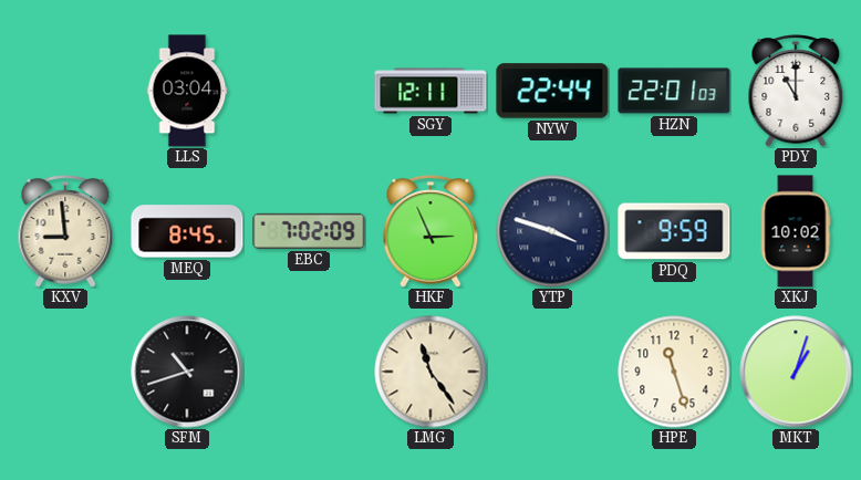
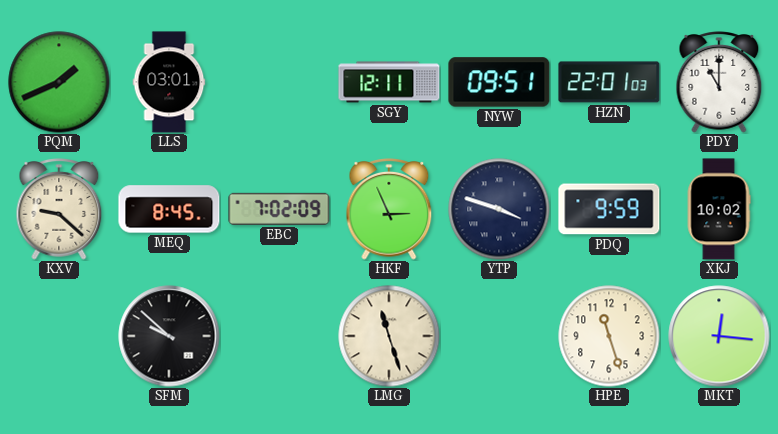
PQM: none -> 1:41
LLS: 03:04 -> 03:01
NYW: 22:44 -> 09:51
KXV: 8:59 -> 9:22
SFM: 10:42 -> 9:52
LMG: 11:24 -> 11:27
MKT: 1:03 -> 12:16
